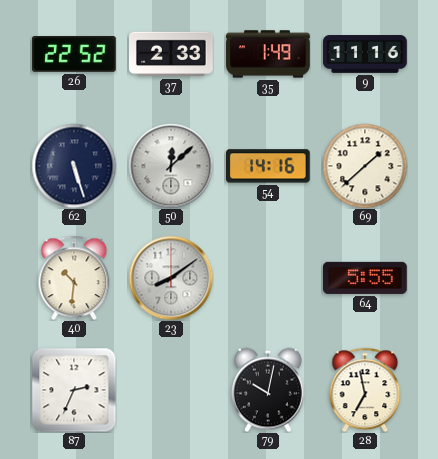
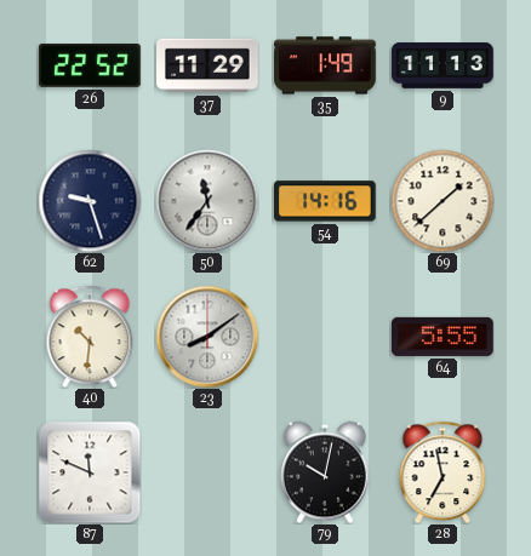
37: 2:33 -> 11:29
9: 11:16 -> 11:13
62: 5:27 -> 9:27
50: 12:08 -> 11:36
87: 2:34 -> 11:49
